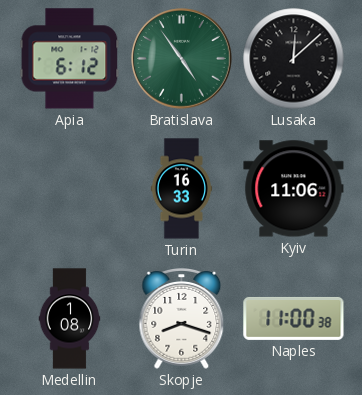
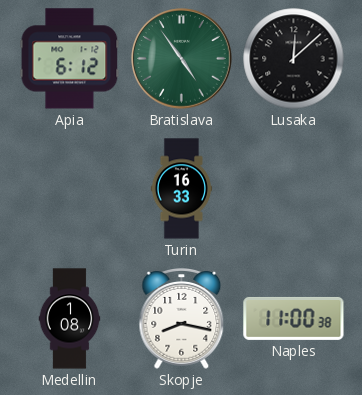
Kyiv: 11:06 -> none
Skopje: 8:18 -> 8:17
